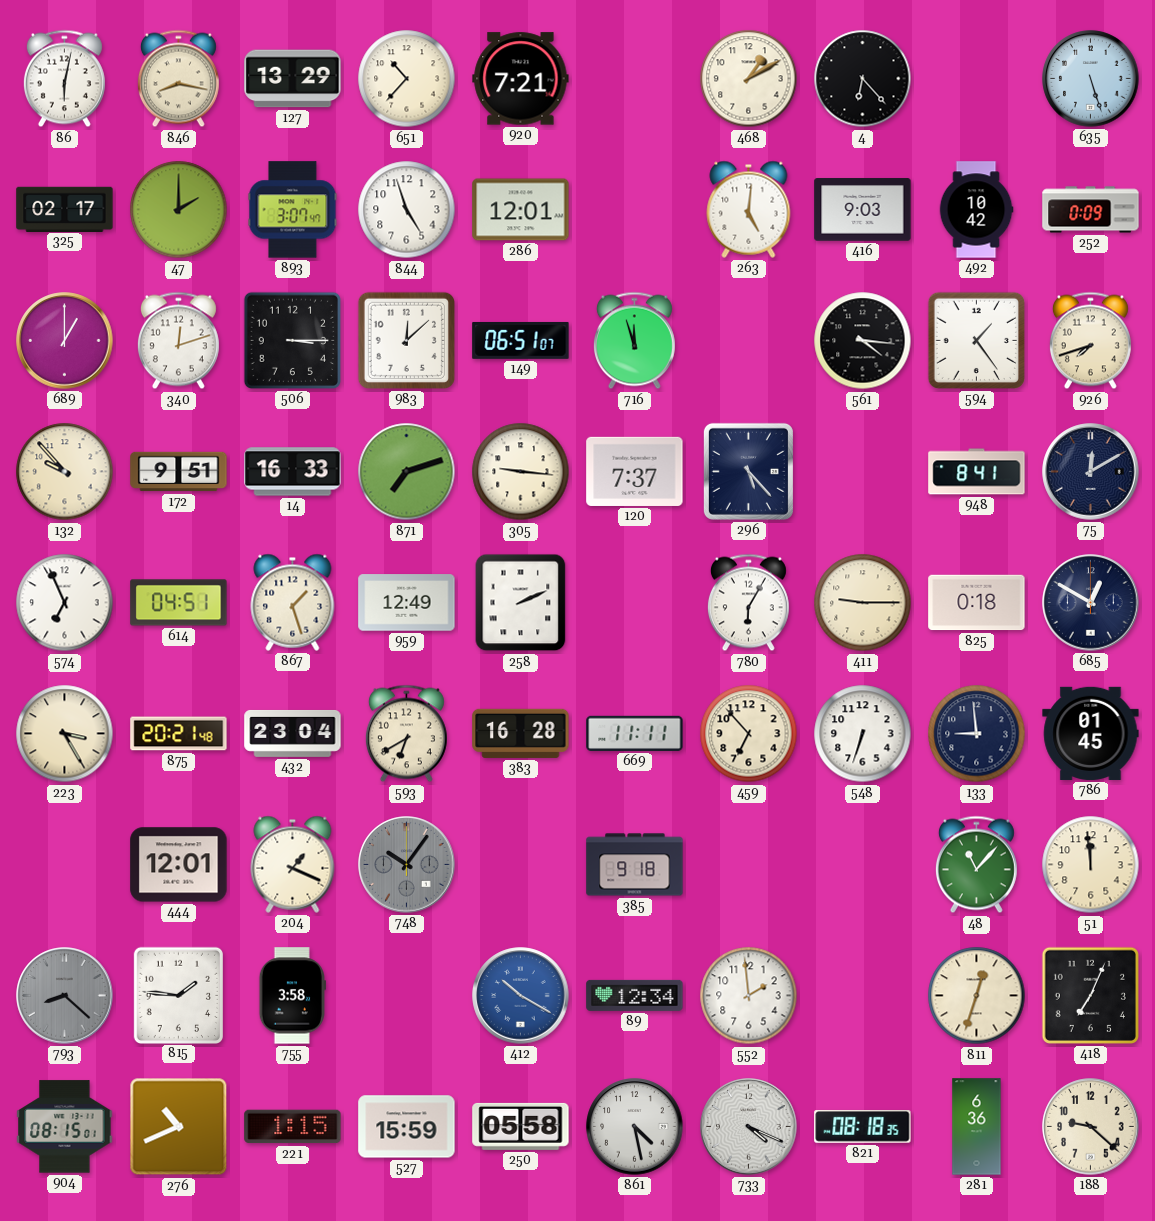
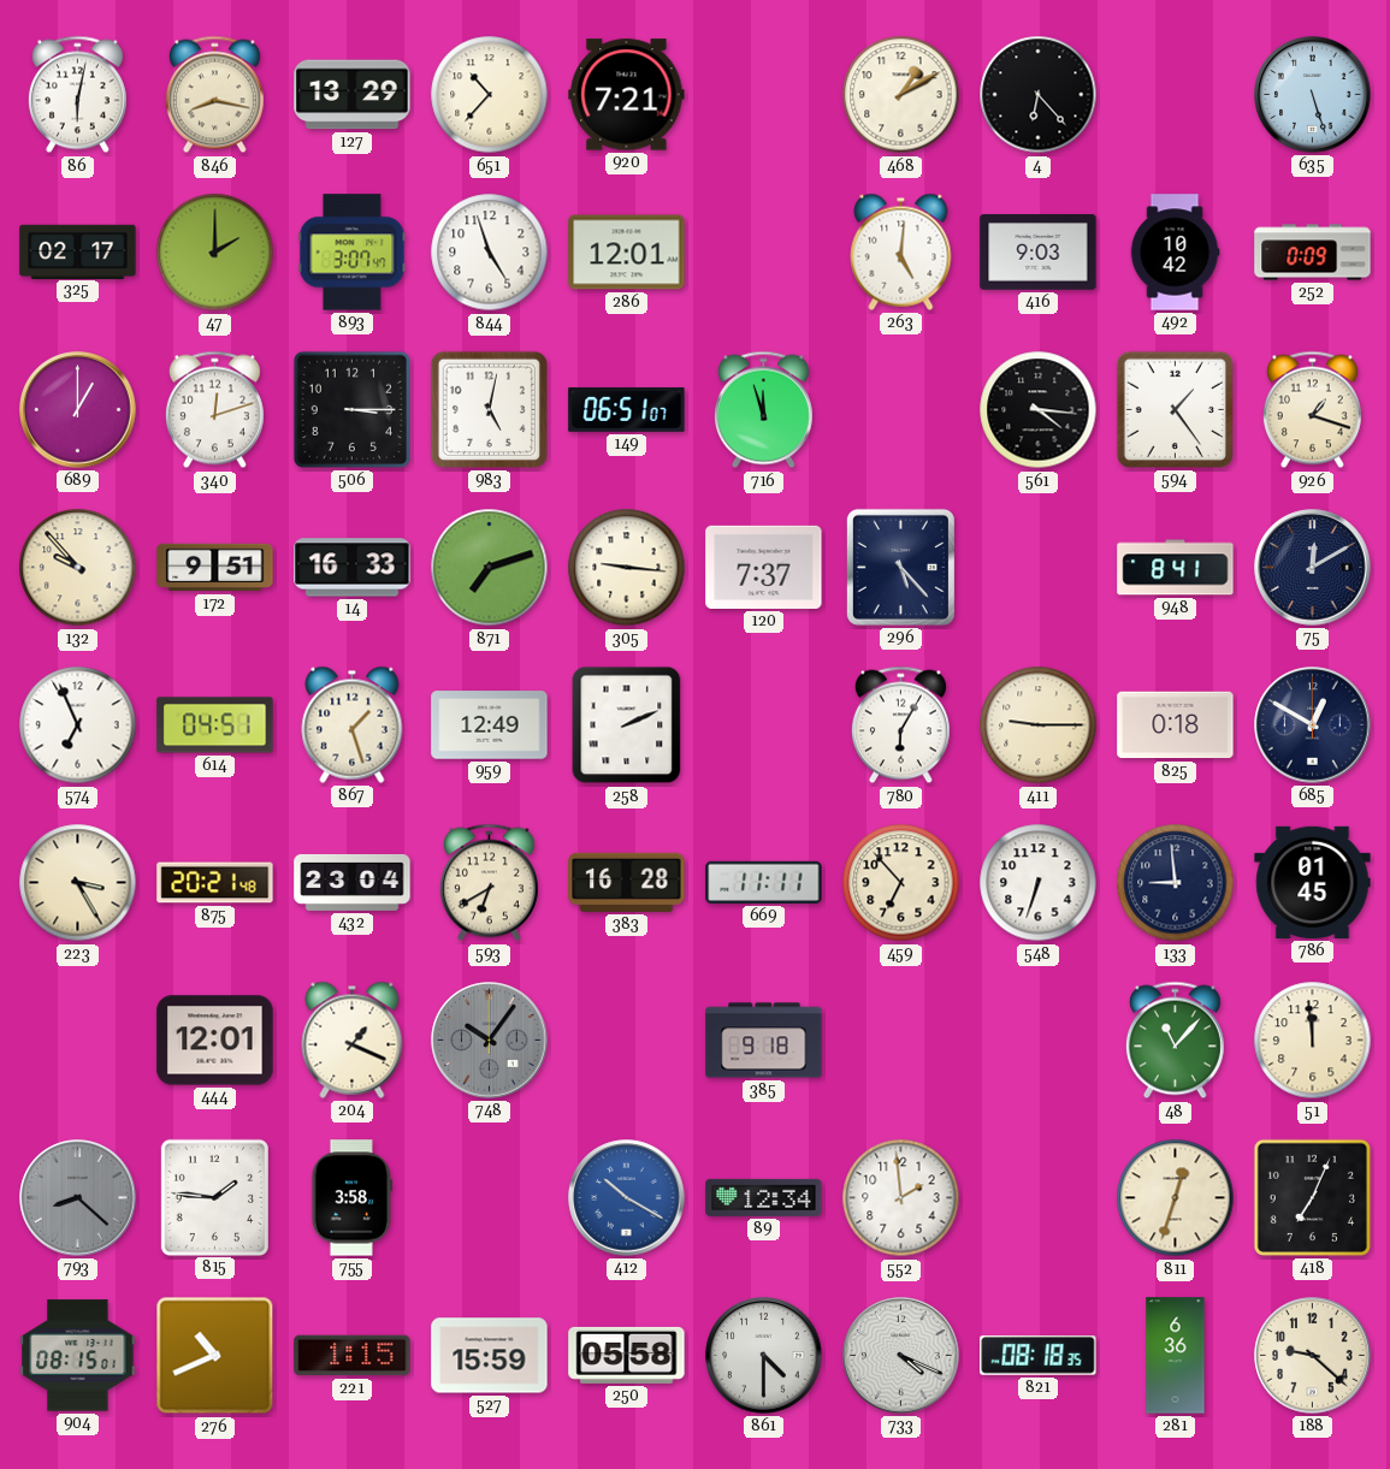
983: 12:08 -> 5:02
926: 7:42 -> 1:18
861: 4:28 -> 4:30
